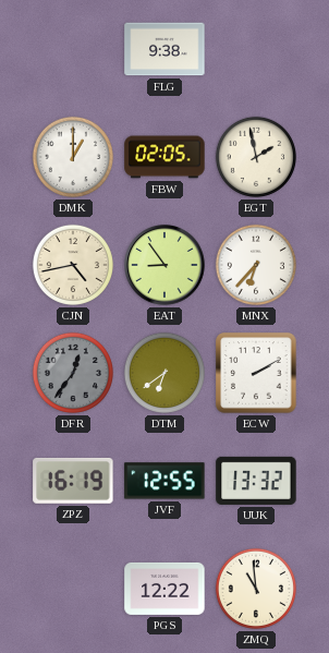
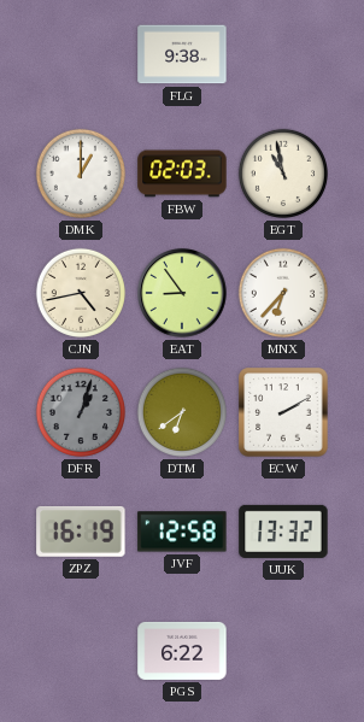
FBW: 02:05 -> 02:03
EGT: 1:58 -> 10:58
DFR: 12:36 -> 1:03
JVF: 12:55 -> 12:58
PGS: 12:22 -> 6:22
ZMQ: 10:59 -> none
